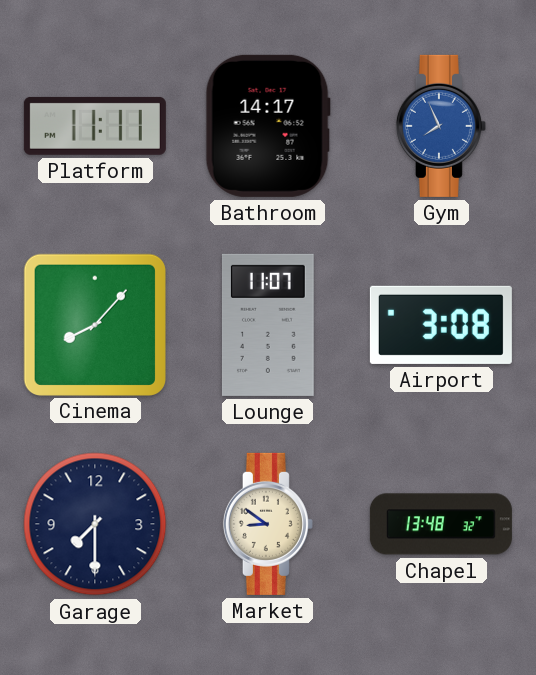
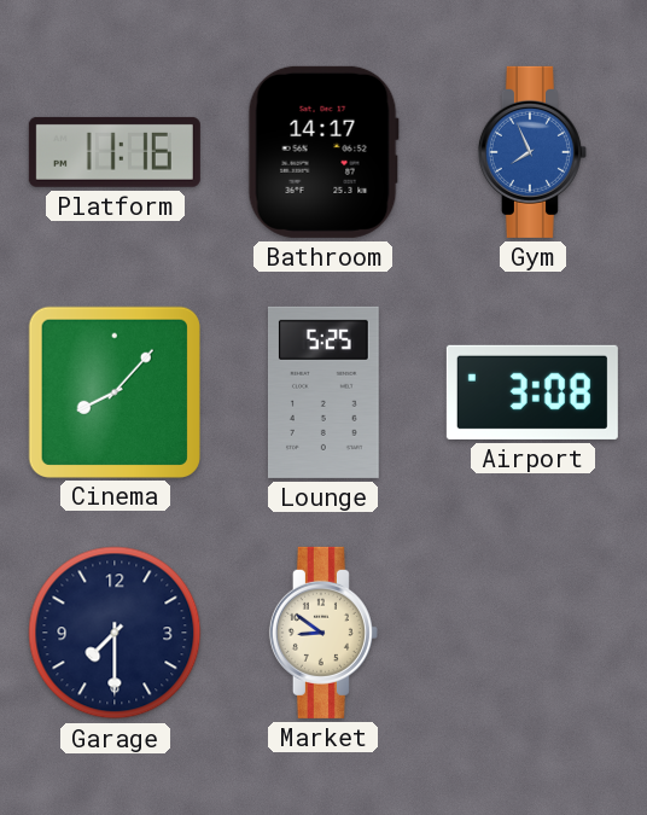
Platform: 11:11 -> 11:16
Lounge: 11:07 -> 5:25
Chapel: 13:48 -> none
